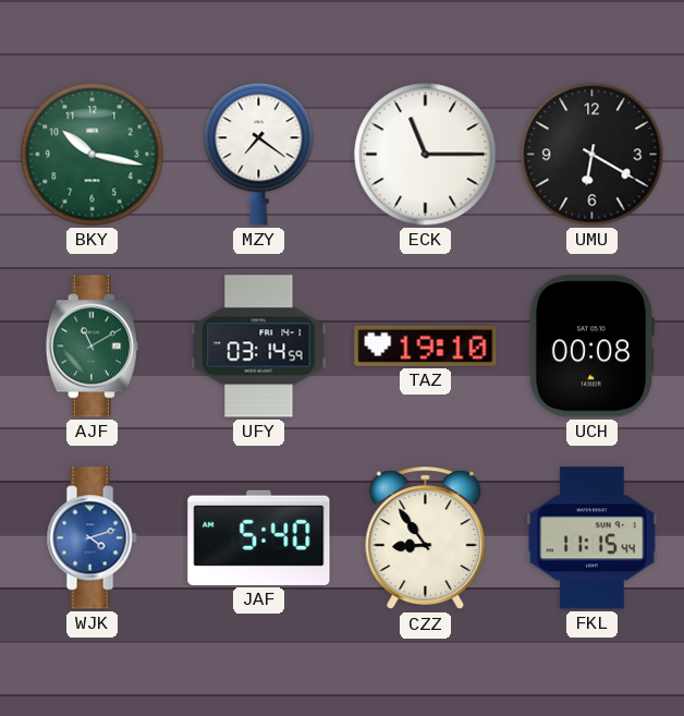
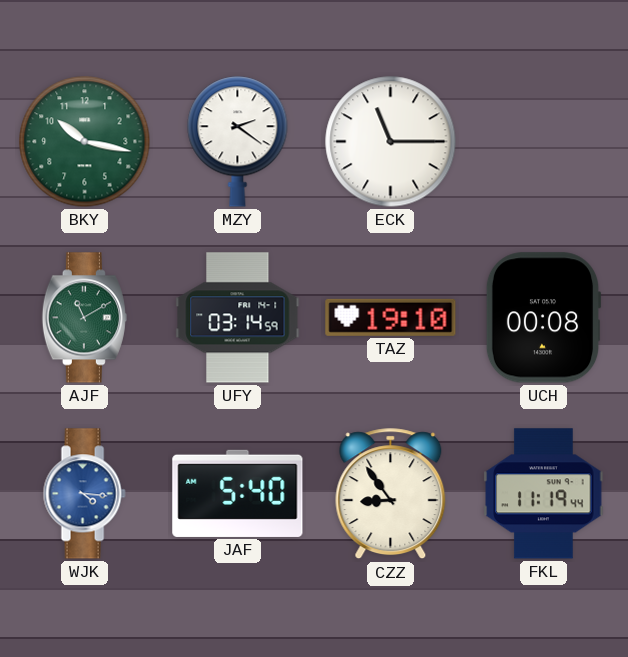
MZY: 7:21 -> 2:21
UMU: 6:20 -> none
WJK: 4:12 -> 4:16
FKL: 11:15 -> 11:19
